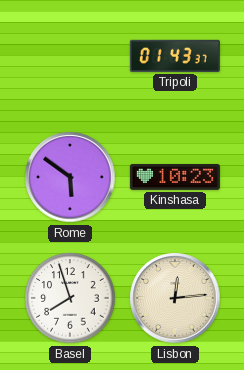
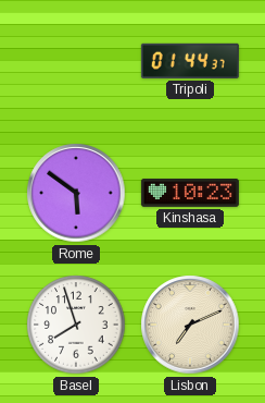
Tripoli: 01:43 -> 01:44
Lisbon: 12:14 -> 7:11
